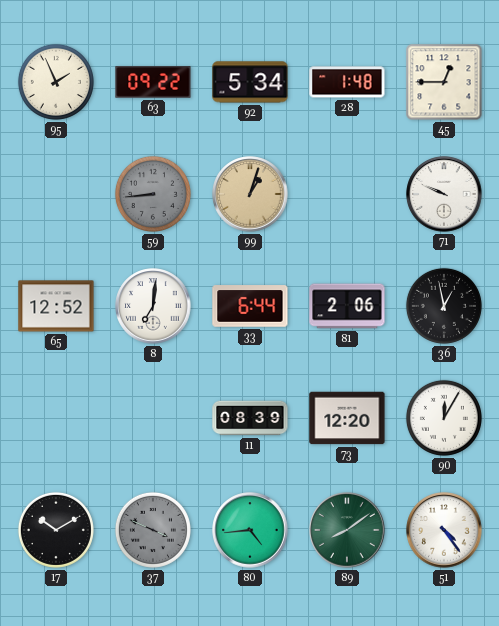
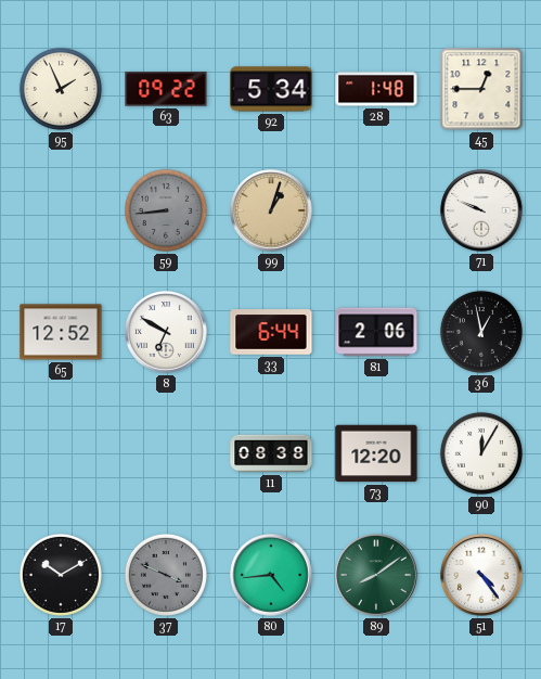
8: 7:01 -> 6:50
11: 08:39 -> 08:38
